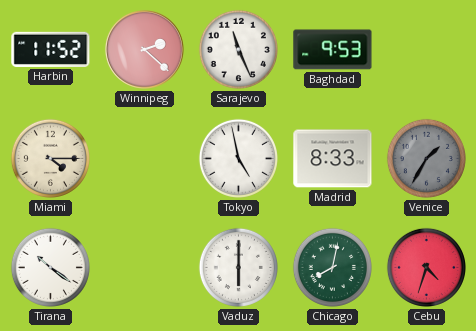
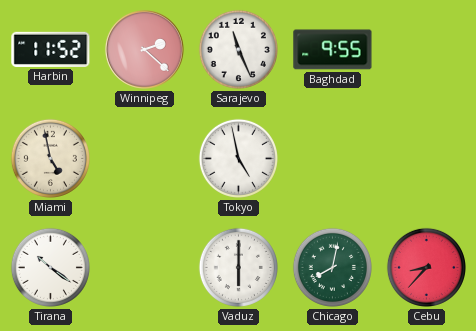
Baghdad: 9:53 -> 9:55
Miami: 4:15 -> 4:58
Madrid: 8:33 -> none
Venice: 1:35 -> none
Cebu: 4:33 -> 8:37
